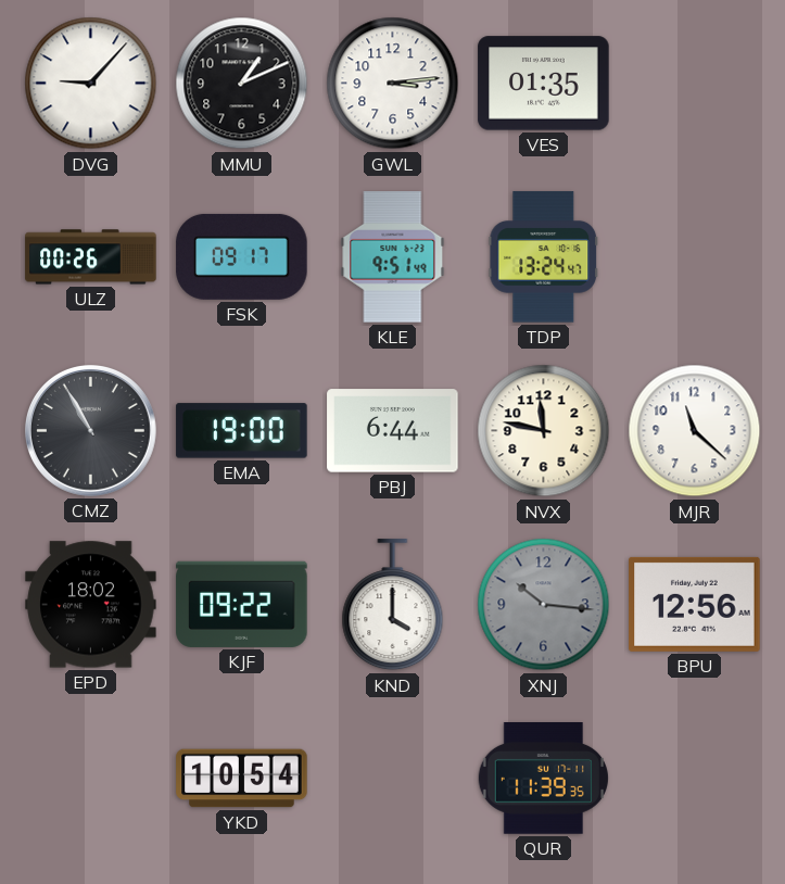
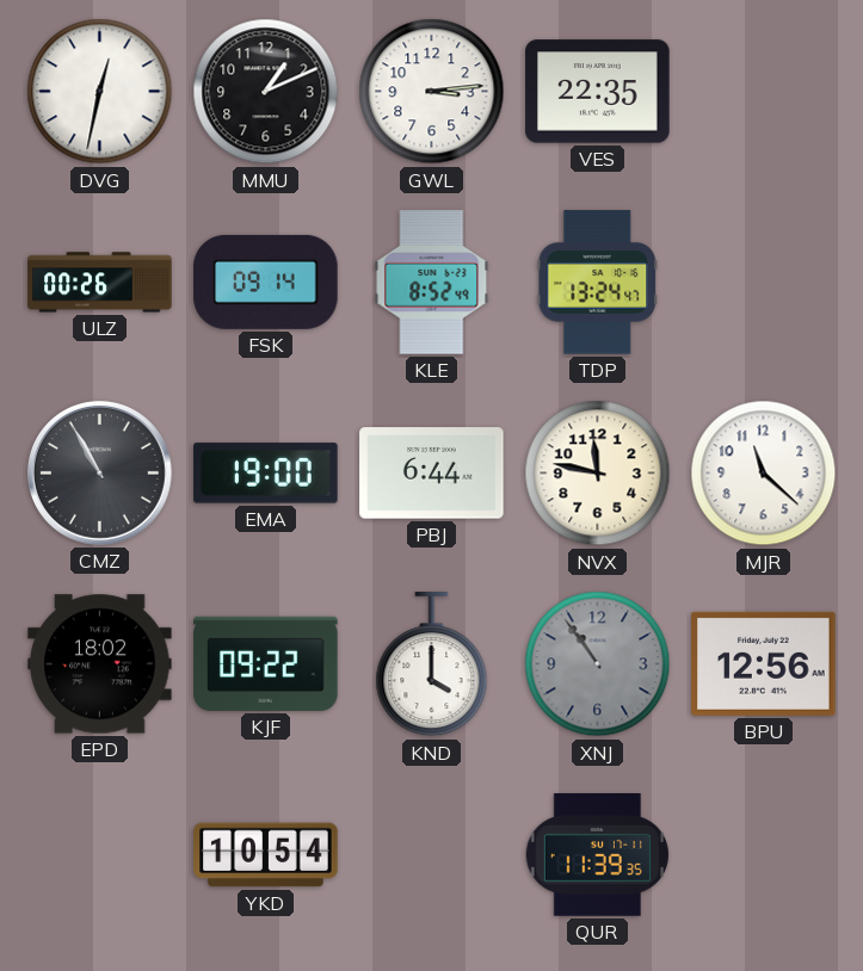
DVG: 9:07 -> 12:32
VES: 01:35 -> 22:35
FSK: 09:17 -> 09:14
KLE: 9:51 -> 8:52
XNJ: 10:16 -> 10:54
